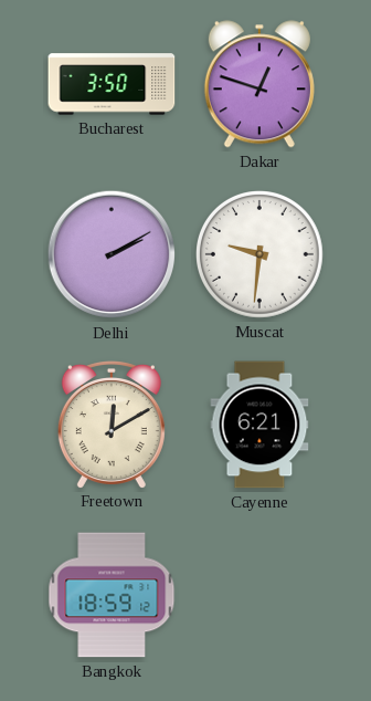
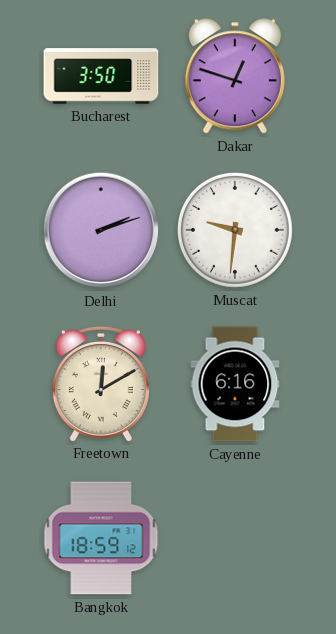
Delhi: 2:10 -> 2:12
Cayenne: 6:21 -> 6:16
